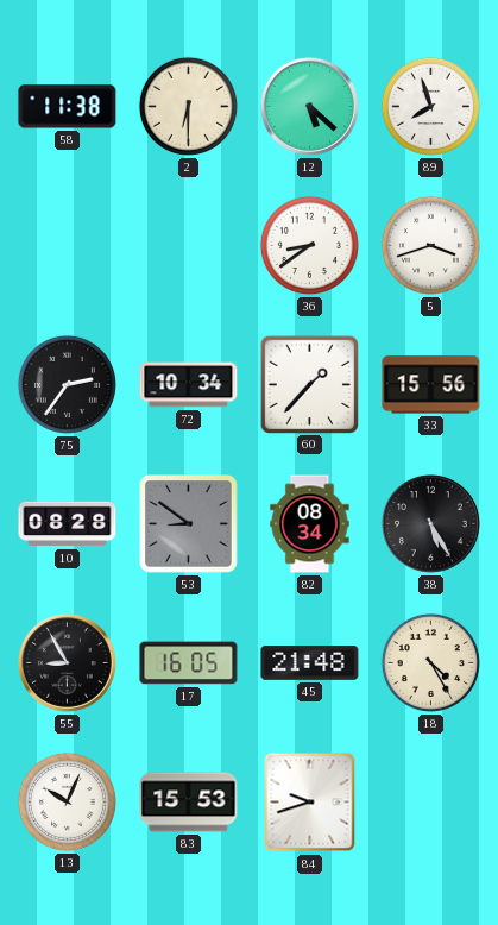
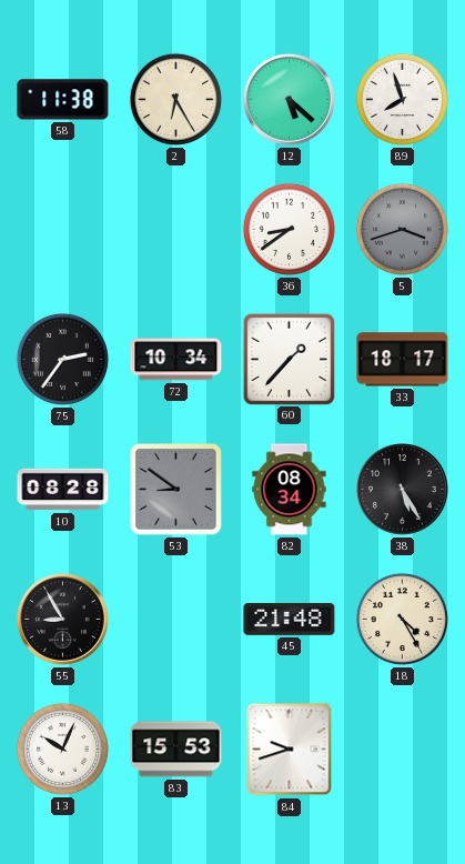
2: 6:30 -> 6:25
5 dial: white -> grey
33: 15:56 -> 18:17
17: 16:05 -> none
